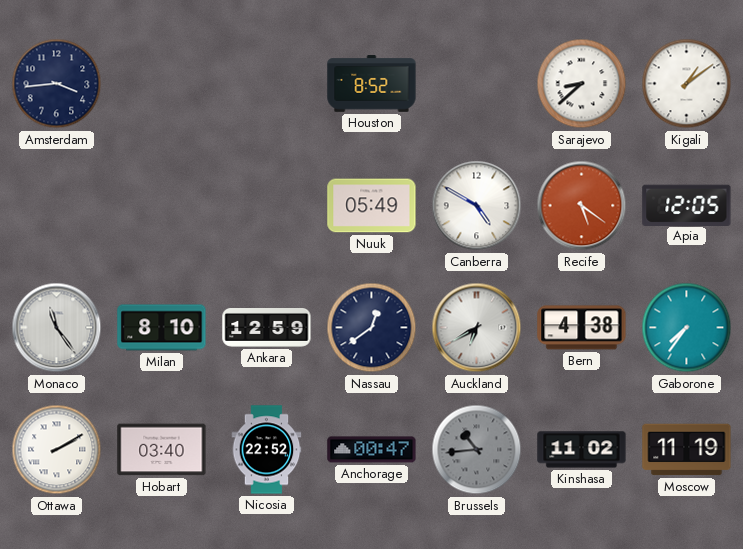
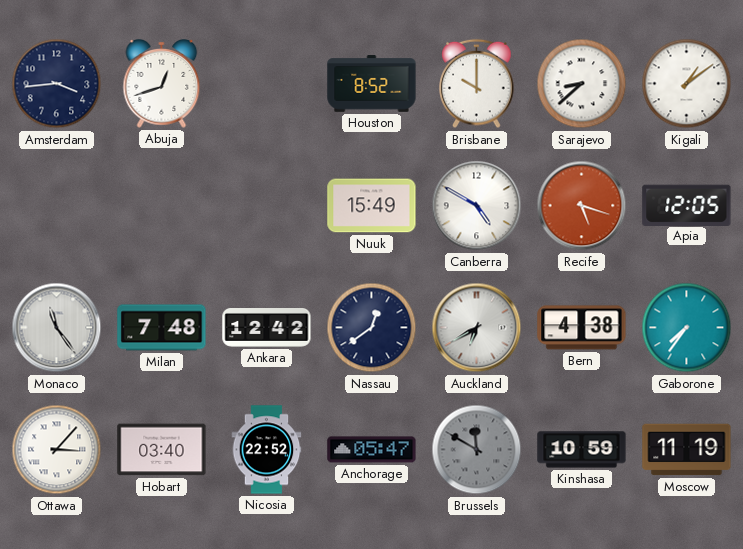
Abuja: none -> 12:42
Brisbane: none -> 10:00
Nuuk: 05:49 -> 15:49
Recife: 5:21 -> 5:18
Milan: 8:10 -> 7:48
Ankara: 12:59 -> 12:42
Ottawa: 2:10 -> 3:07
Anchorage: 00:47 -> 05:47
Brussels: 10:44 -> 11:50
Kinshasa: 11:02 -> 10:59
